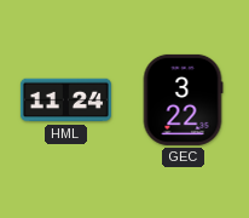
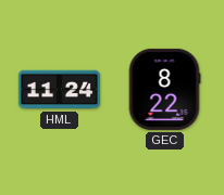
GEC: 3:22 -> 8:22
